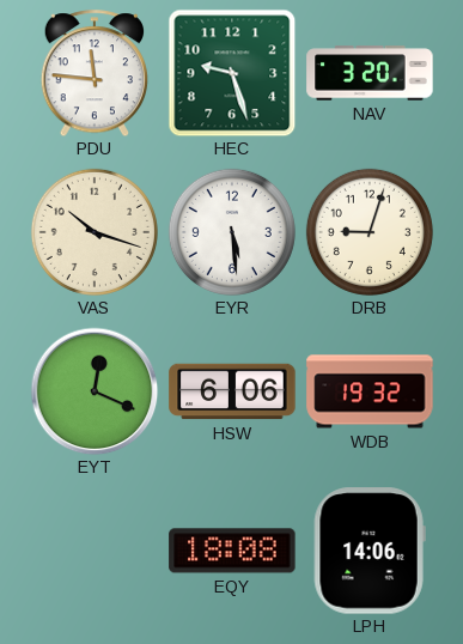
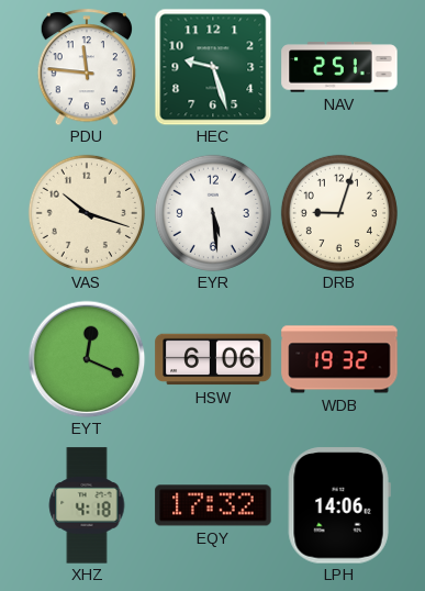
NAV: 3:20 -> 2:51
XHZ: none -> 4:18
EQY: 18:08 -> 17:32
